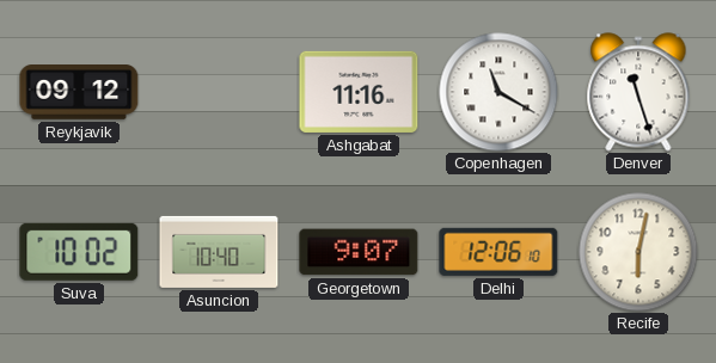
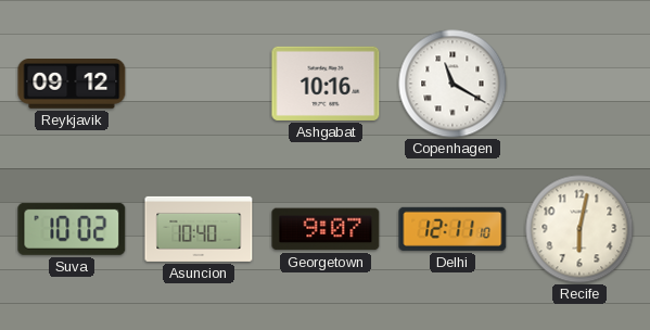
Ashgabat: 11:16 -> 10:16
Denver: 11:27 -> none
Delhi: 12:06 -> 12:11
